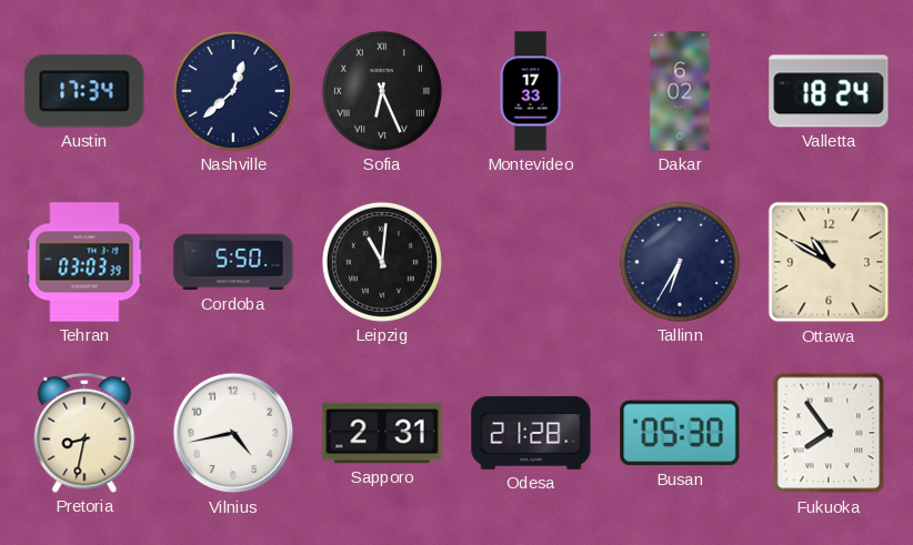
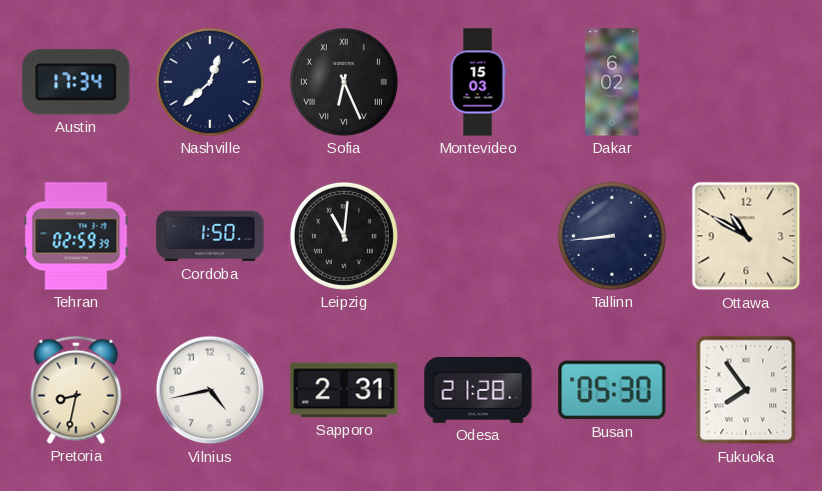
Montevideo: 17:33 -> 15:03
Valletta: 18:24 -> none
Tehran: 03:03 -> 02:59
Cordoba: 5:50 -> 1:50
Tallinn: 6:35 -> 8:44
